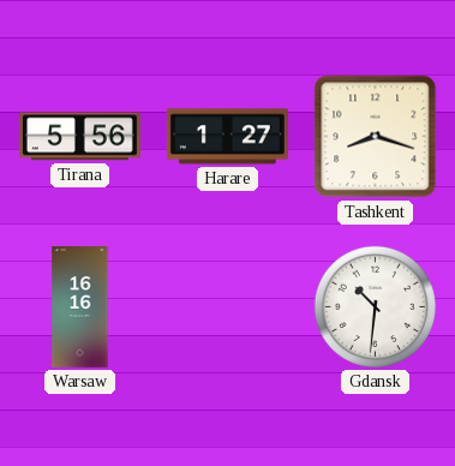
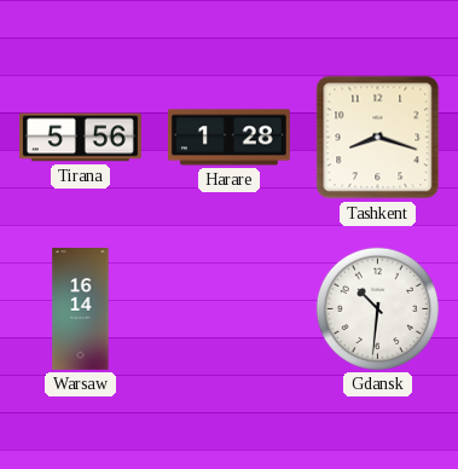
Harare: 1:27 -> 1:28
Warsaw: 16:16 -> 16:14
